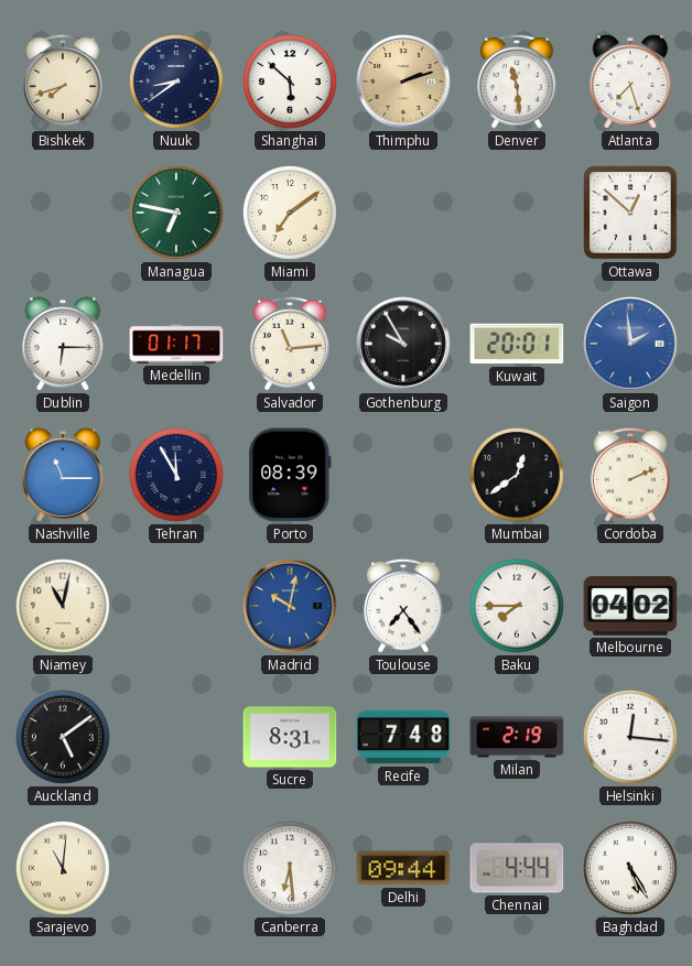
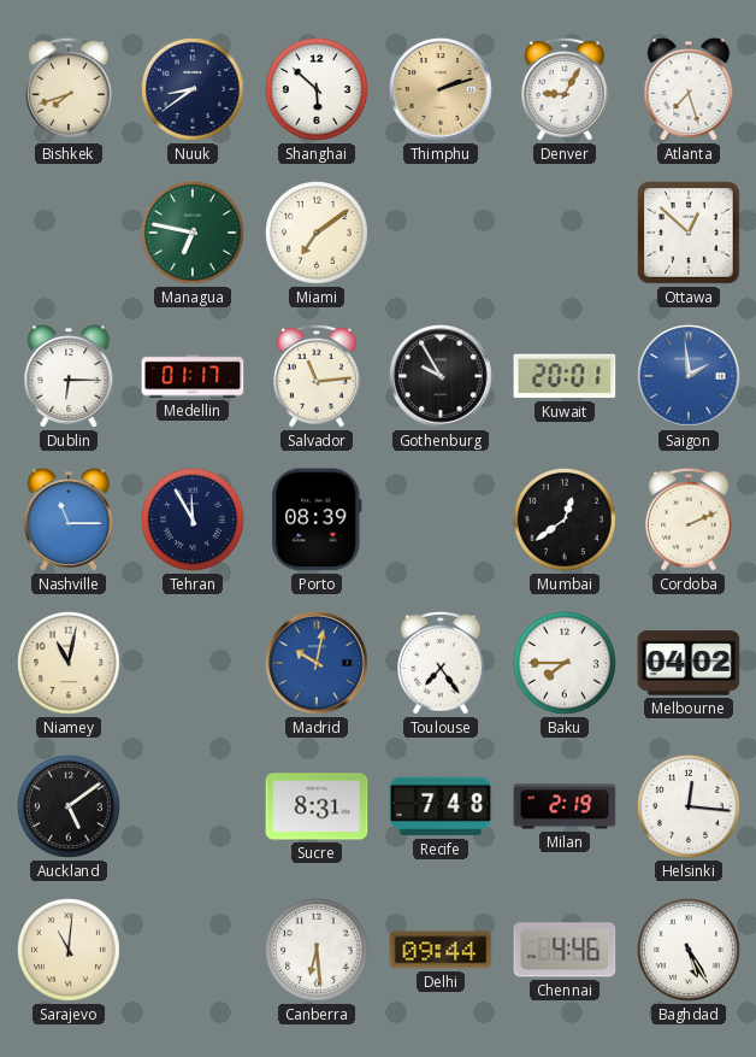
Denver: 11:29 -> 9:05
Chennai: 4:44 -> 4:46
